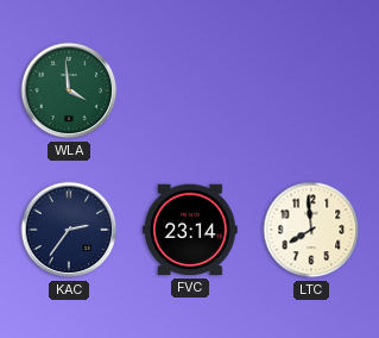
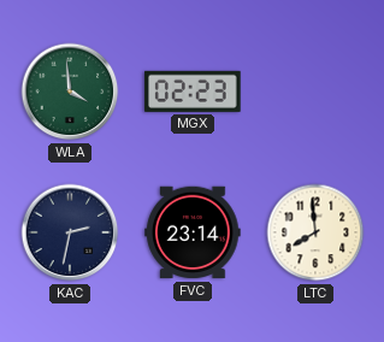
MGX: none -> 02:23
KAC: 2:36 -> 2:32
